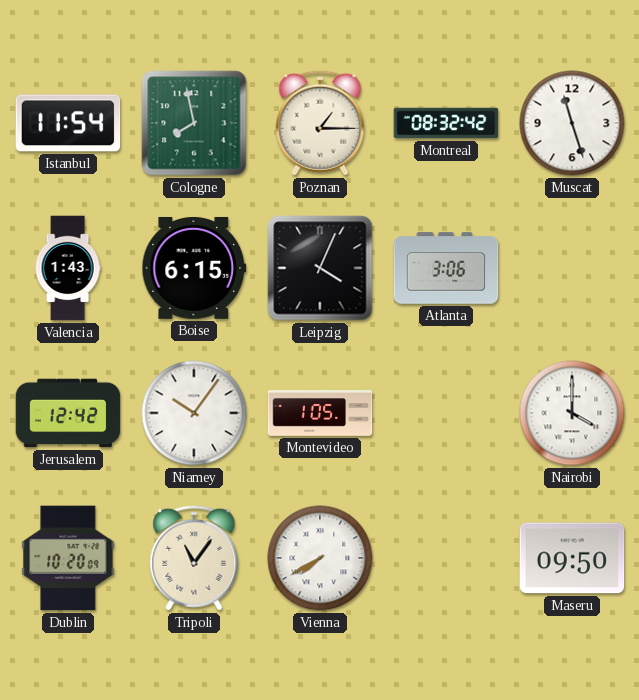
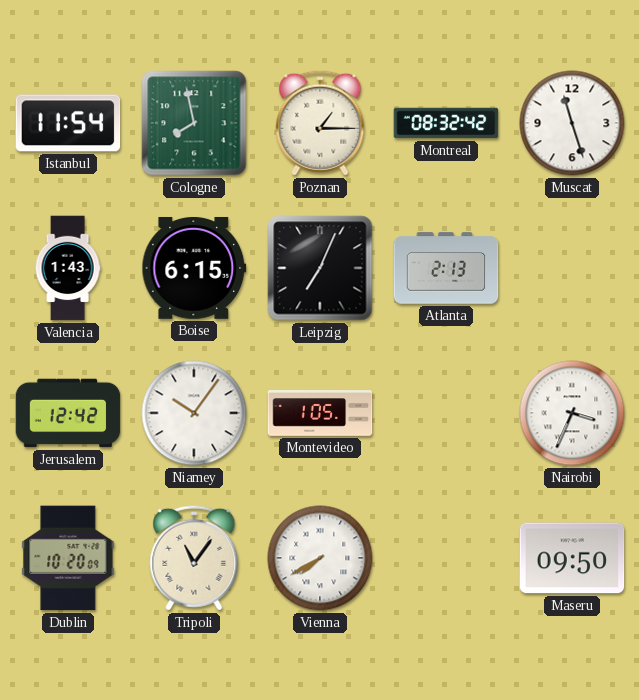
Leipzig: 4:04 -> 7:04
Atlanta: 3:06 -> 2:13
Nairobi: 4:00 -> 3:34
